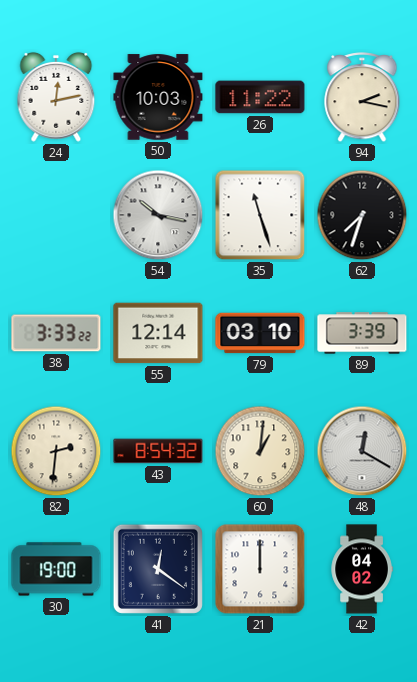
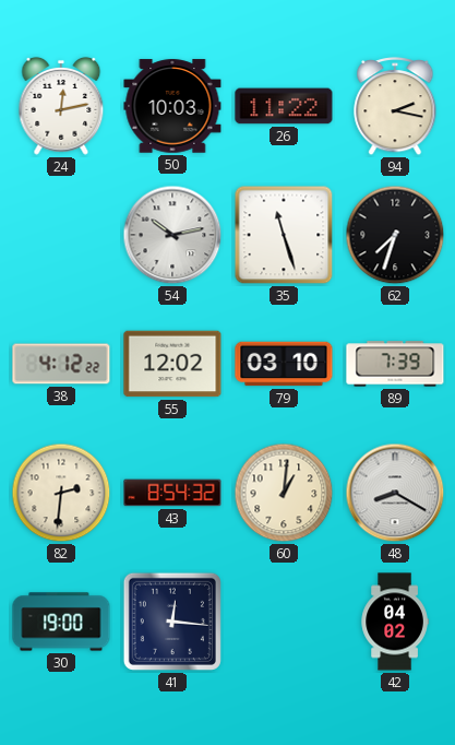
54: 10:17 -> 10:13
38: 3:33 -> 4:12
55: 12:14 -> 12:02
89: 3:39 -> 7:39
48: 12:20 -> 8:20
41: 12:21 -> 12:16
21: 12:00 -> none
